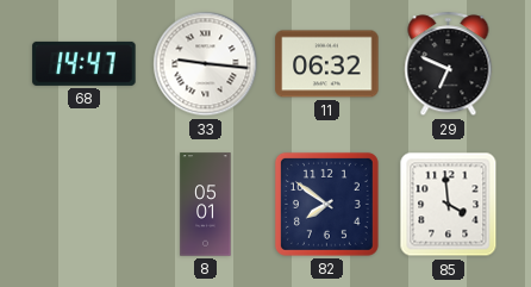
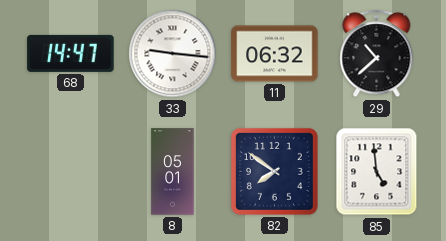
29: 6:49 -> 10:38
85: 3:59 -> 4:59
